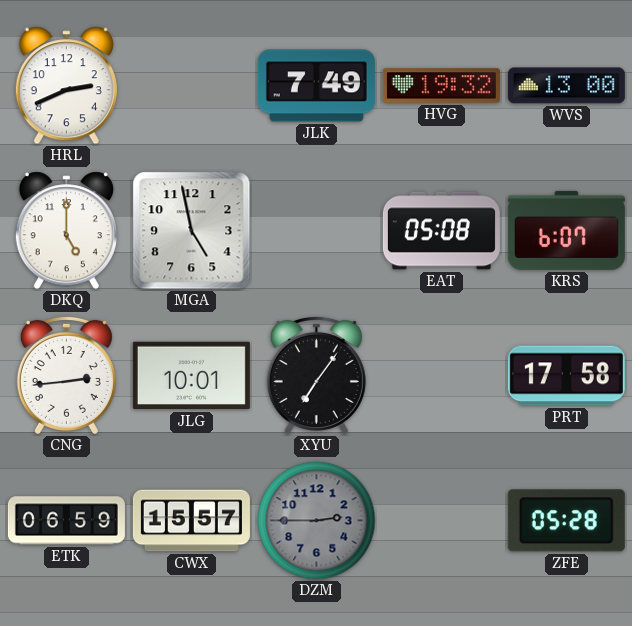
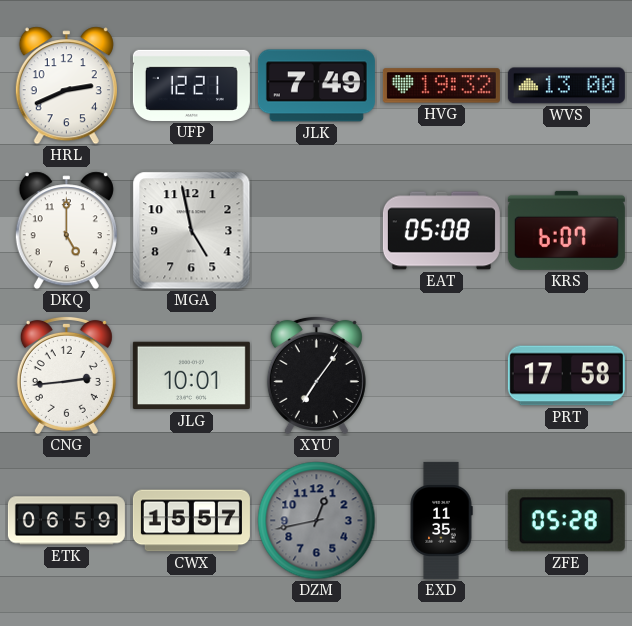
UFP: none -> 12:21
DZM: 2:45 -> 12:43
EXD: none -> 11:35
